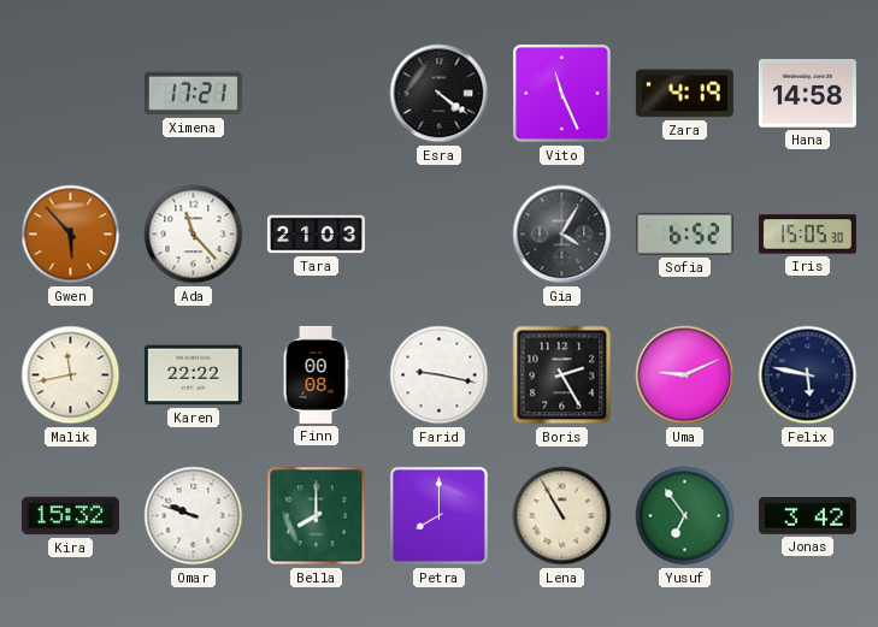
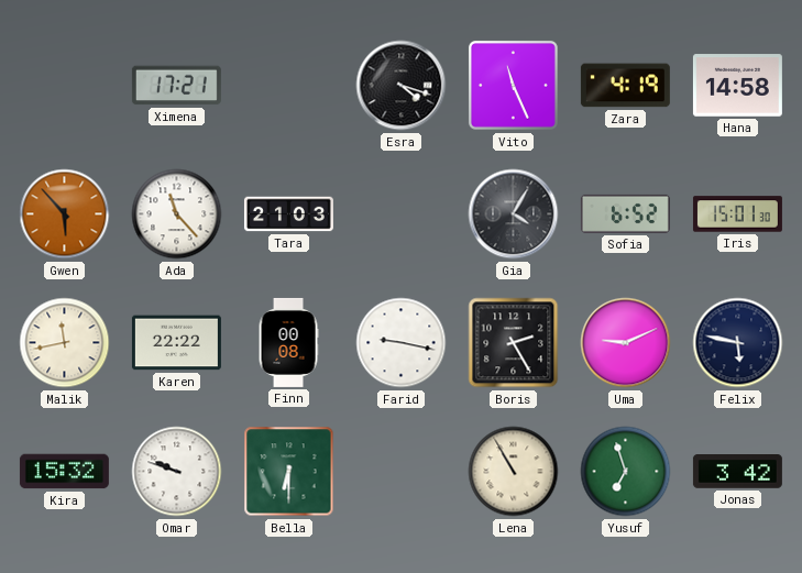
Esra: 4:21 -> 4:18
Iris: 15:05 -> 15:01
Bella: 8:00 -> 6:30
Petra: 8:00 -> none
Yusuf: 6:54 -> 6:57
